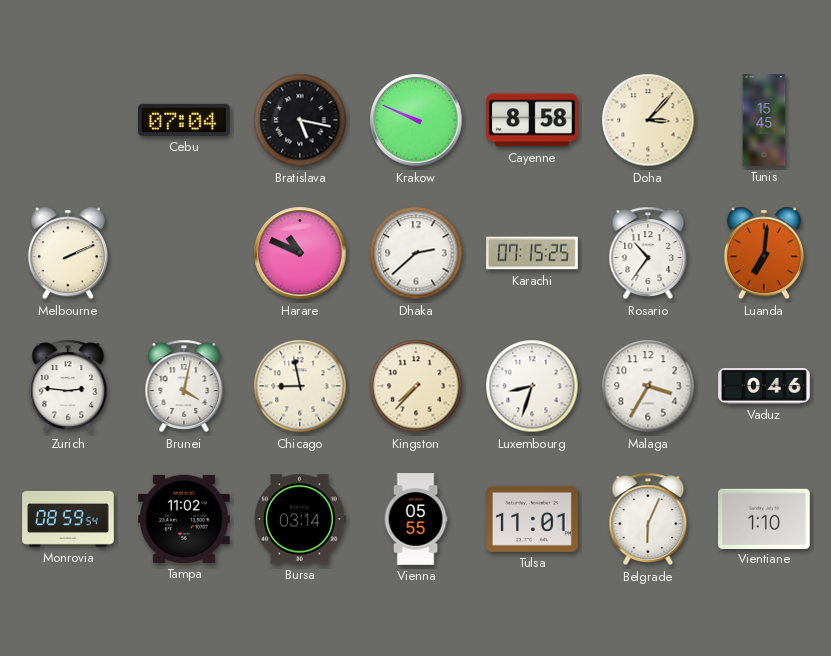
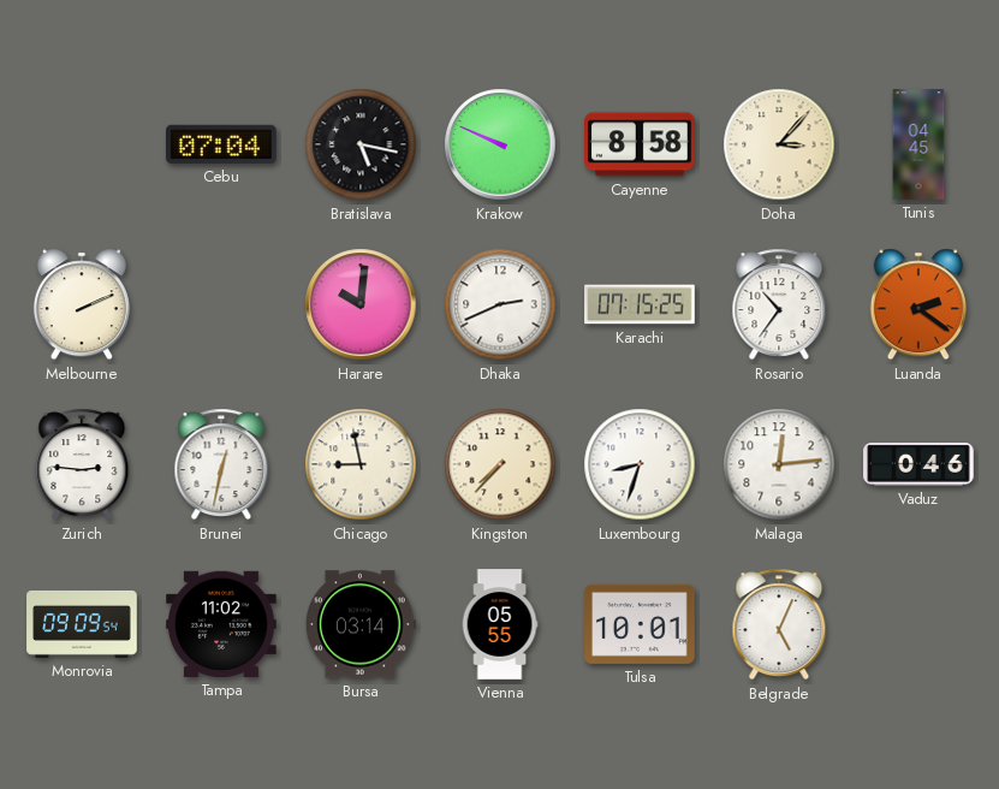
Tunis: 15:45 -> 04:45
Harare: 10:49 -> 10:01
Dhaka: 2:38 -> 2:41
Luanda: 7:01 -> 2:21
Brunei: 4:02 -> 12:32
Malaga: 3:35 -> 12:14
Monrovia: 08:59 -> 09:09
Tulsa: 11:01 -> 10:01
Belgrade: 6:04 -> 5:04
Vientiane: 1:10 -> none
